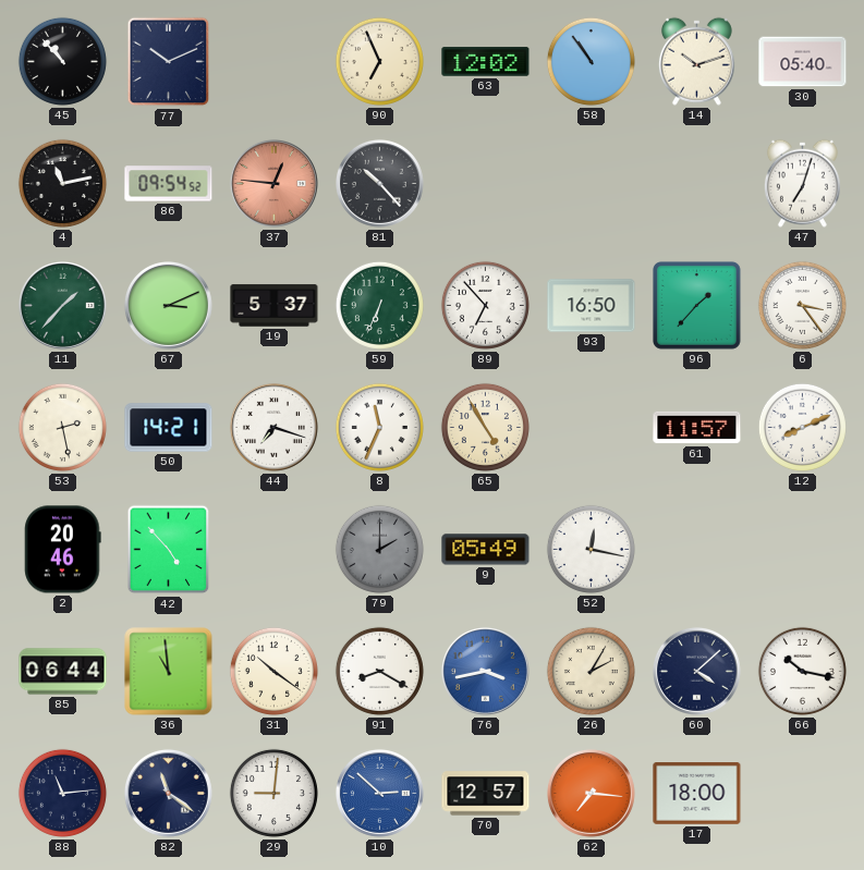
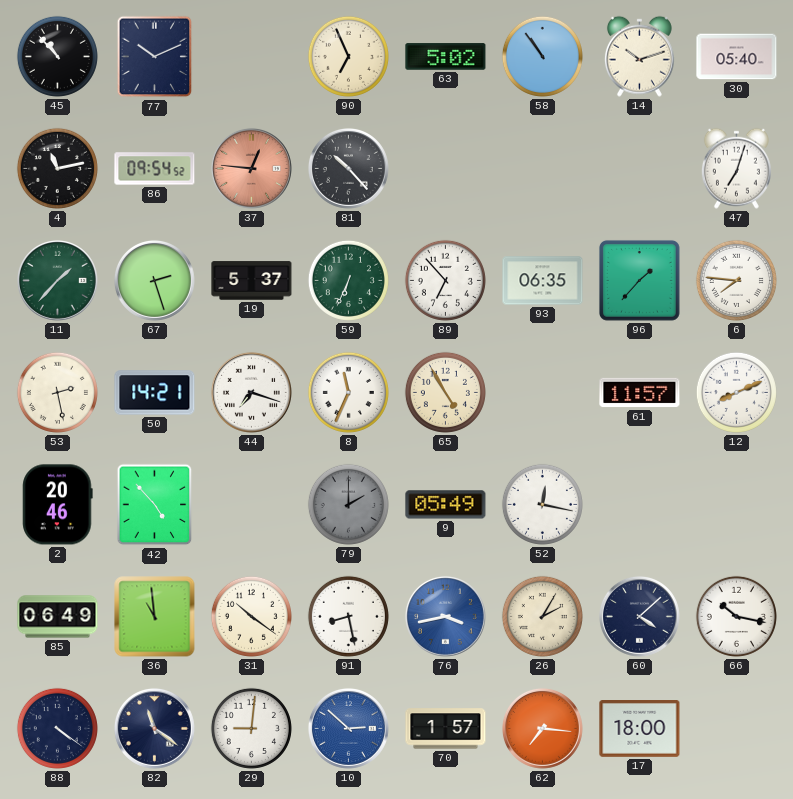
63: 12:02 -> 5:02
67: 3:11 -> 2:27
93: 16:50 -> 06:35
6: 3:24 -> 7:46
85: 06:44 -> 06:49
91: 8:20 -> 8:28
88: 11:14 -> 4:21
70: 12:57 -> 1:57
